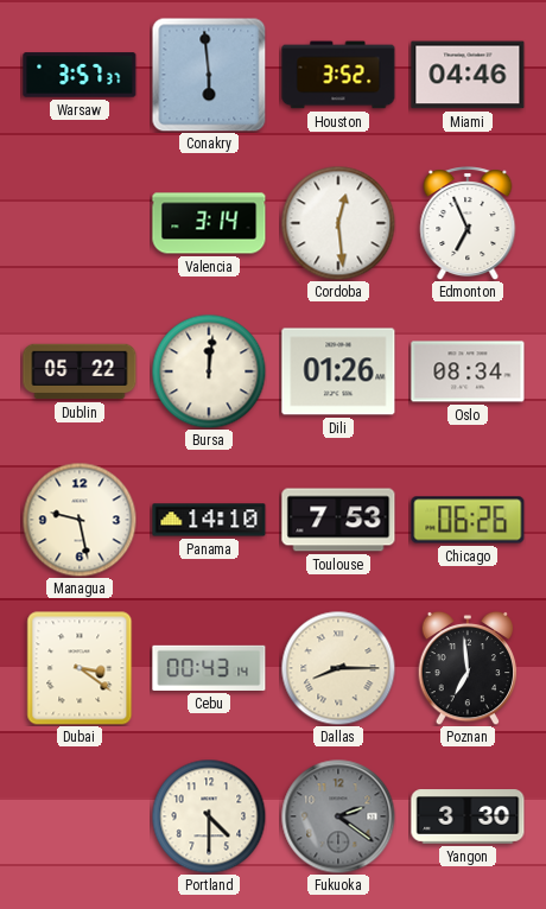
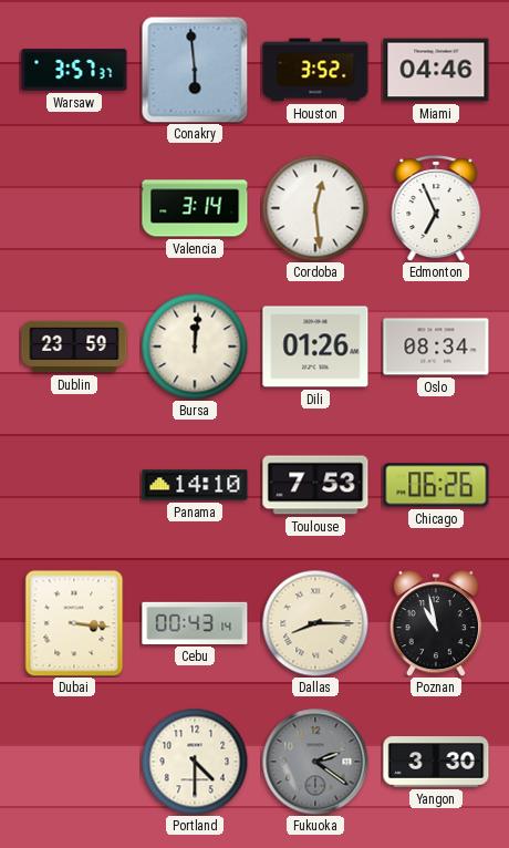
Dublin: 05:22 -> 23:59
Managua: 9:28 -> none
Dubai: 3:21 -> 3:16
Poznan: 6:59 -> 10:58
